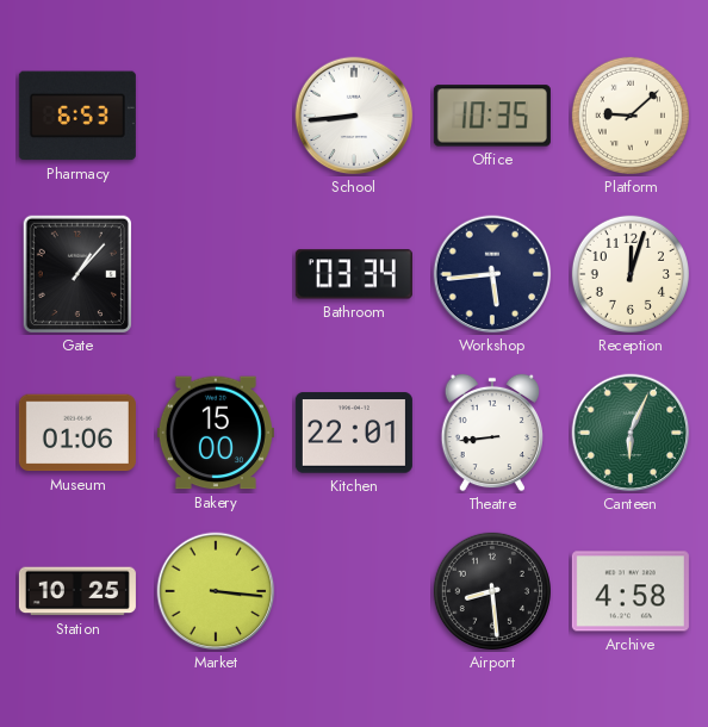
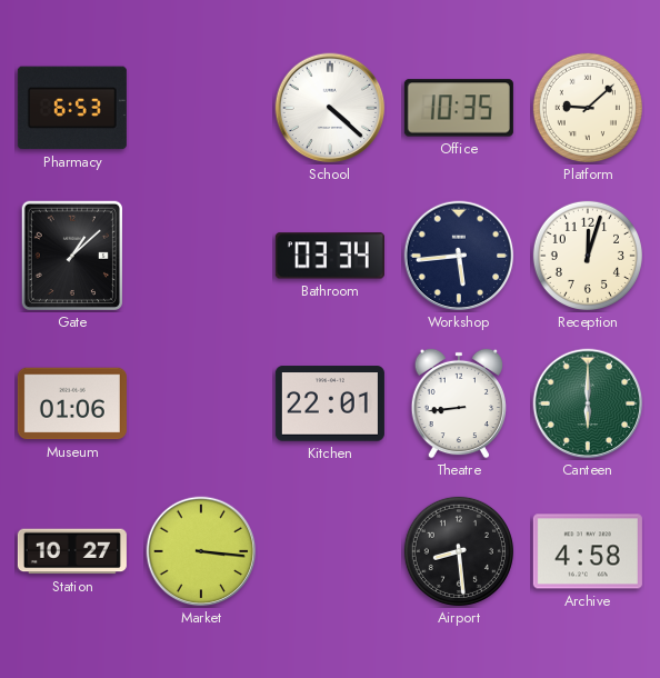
School: 8:44 -> 4:22
Gate: 1:07 -> 1:08
Bakery: 15:00 -> none
Canteen: 6:04 -> 6:00
Station: 10:25 -> 10:27
